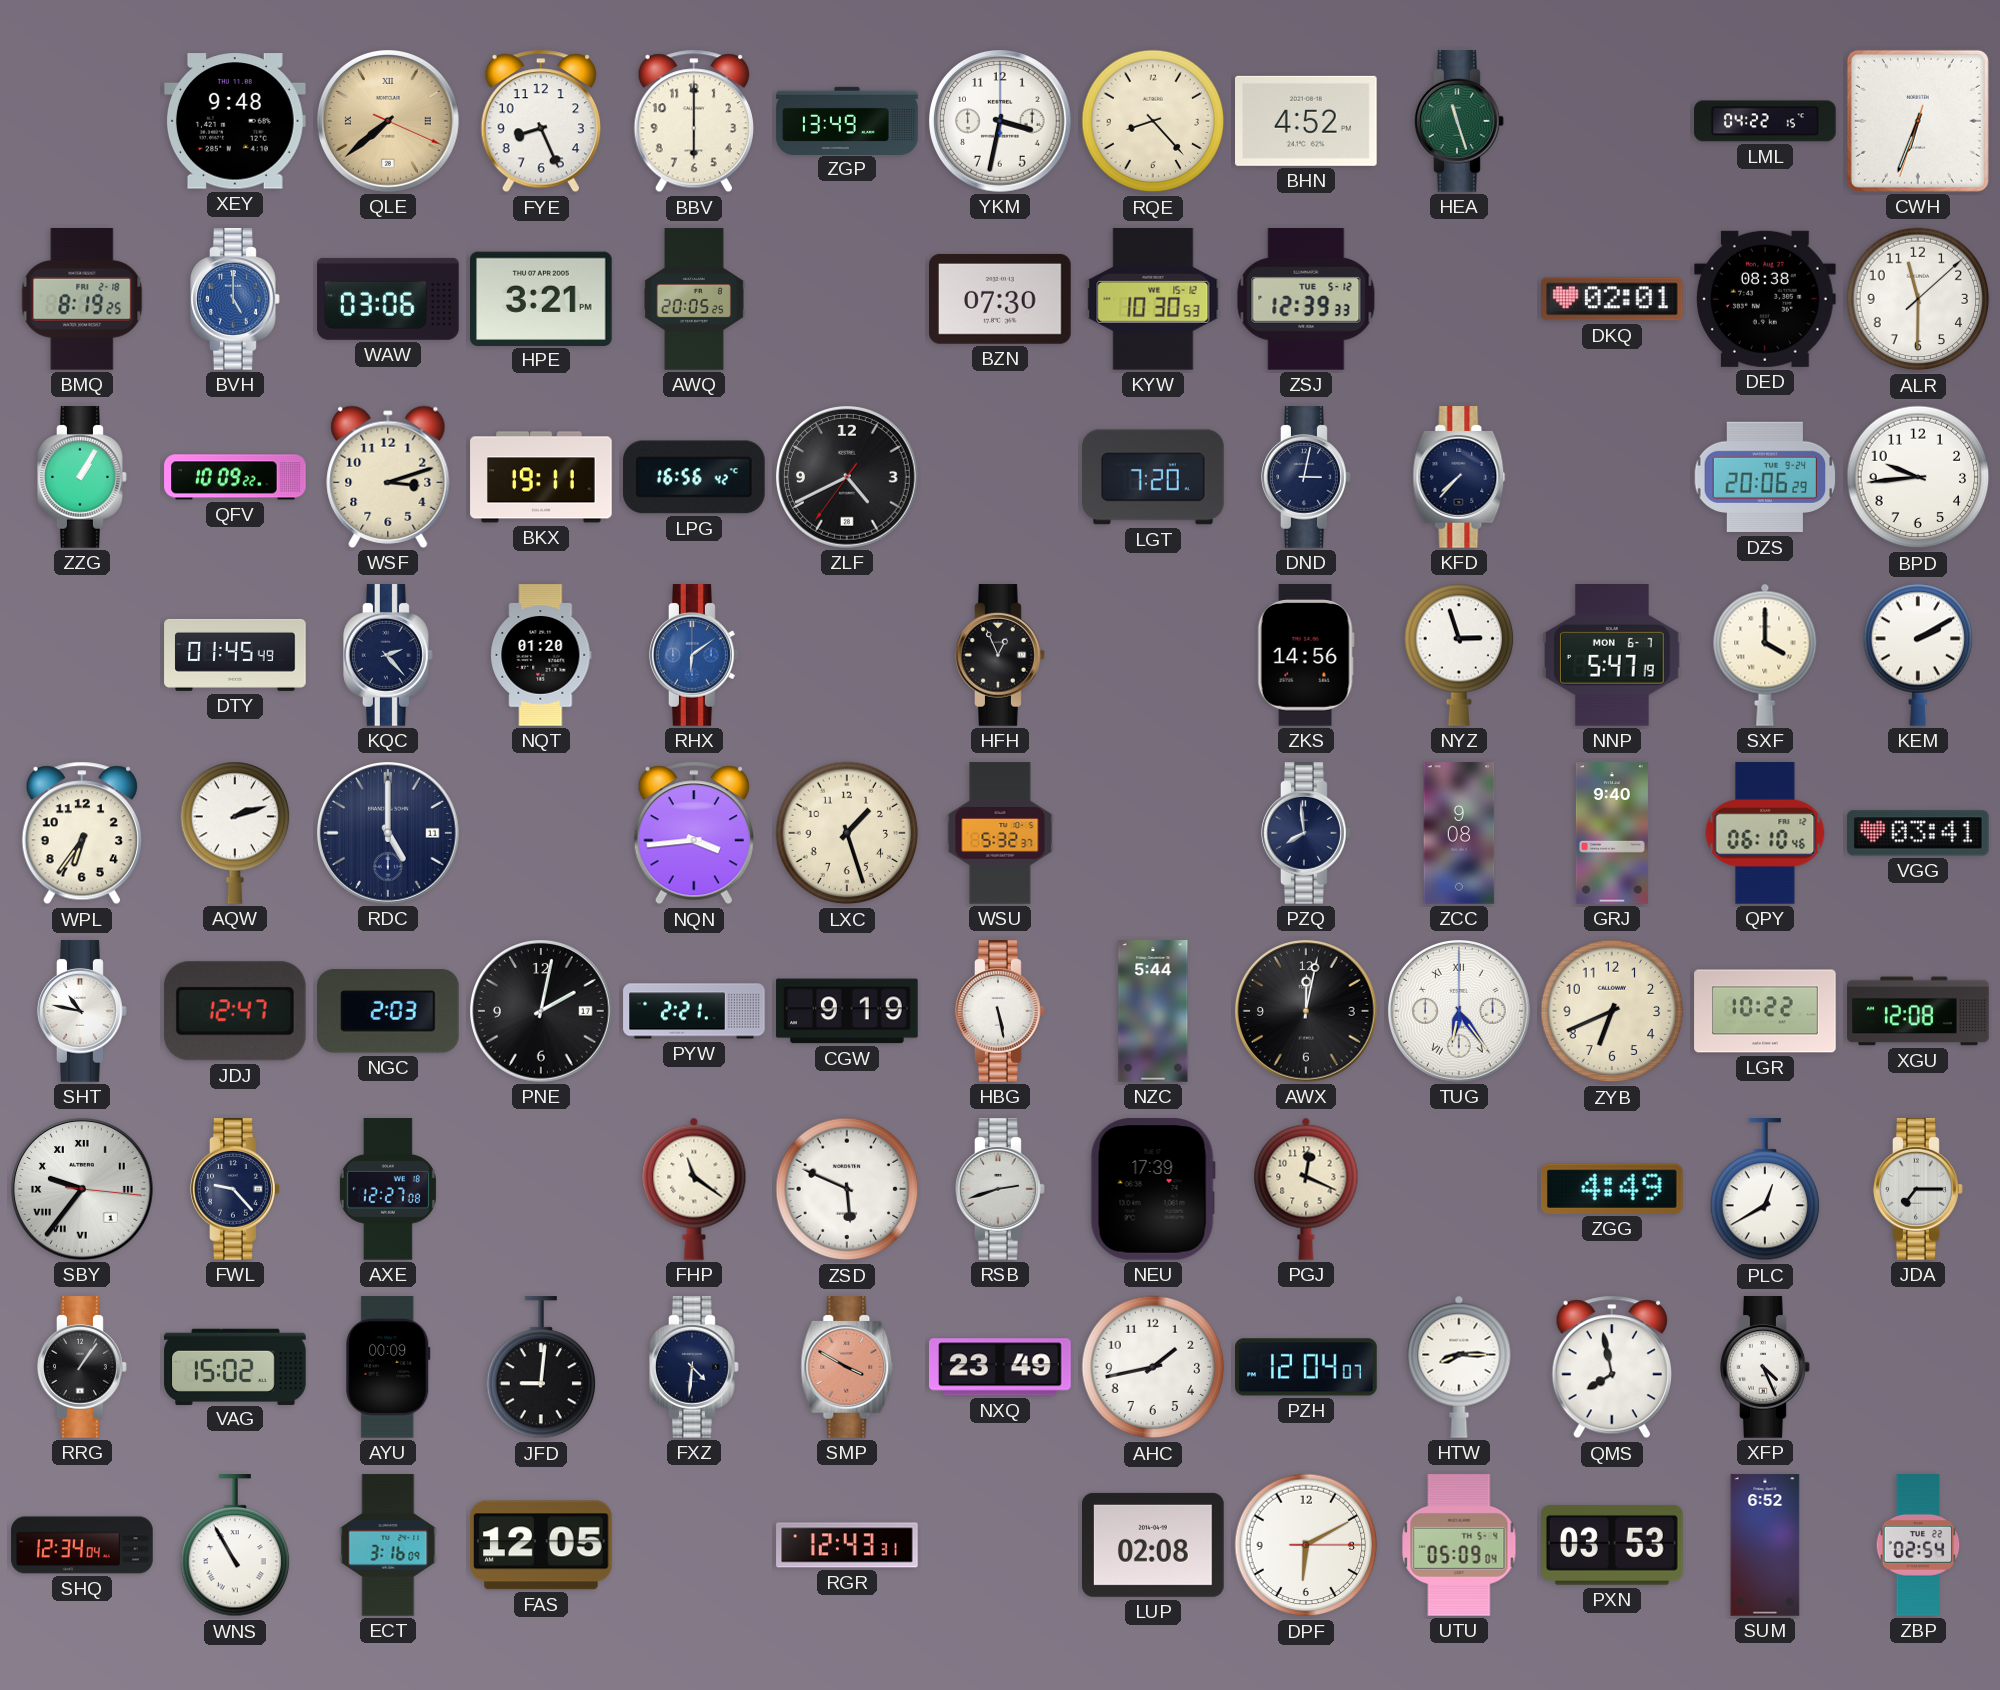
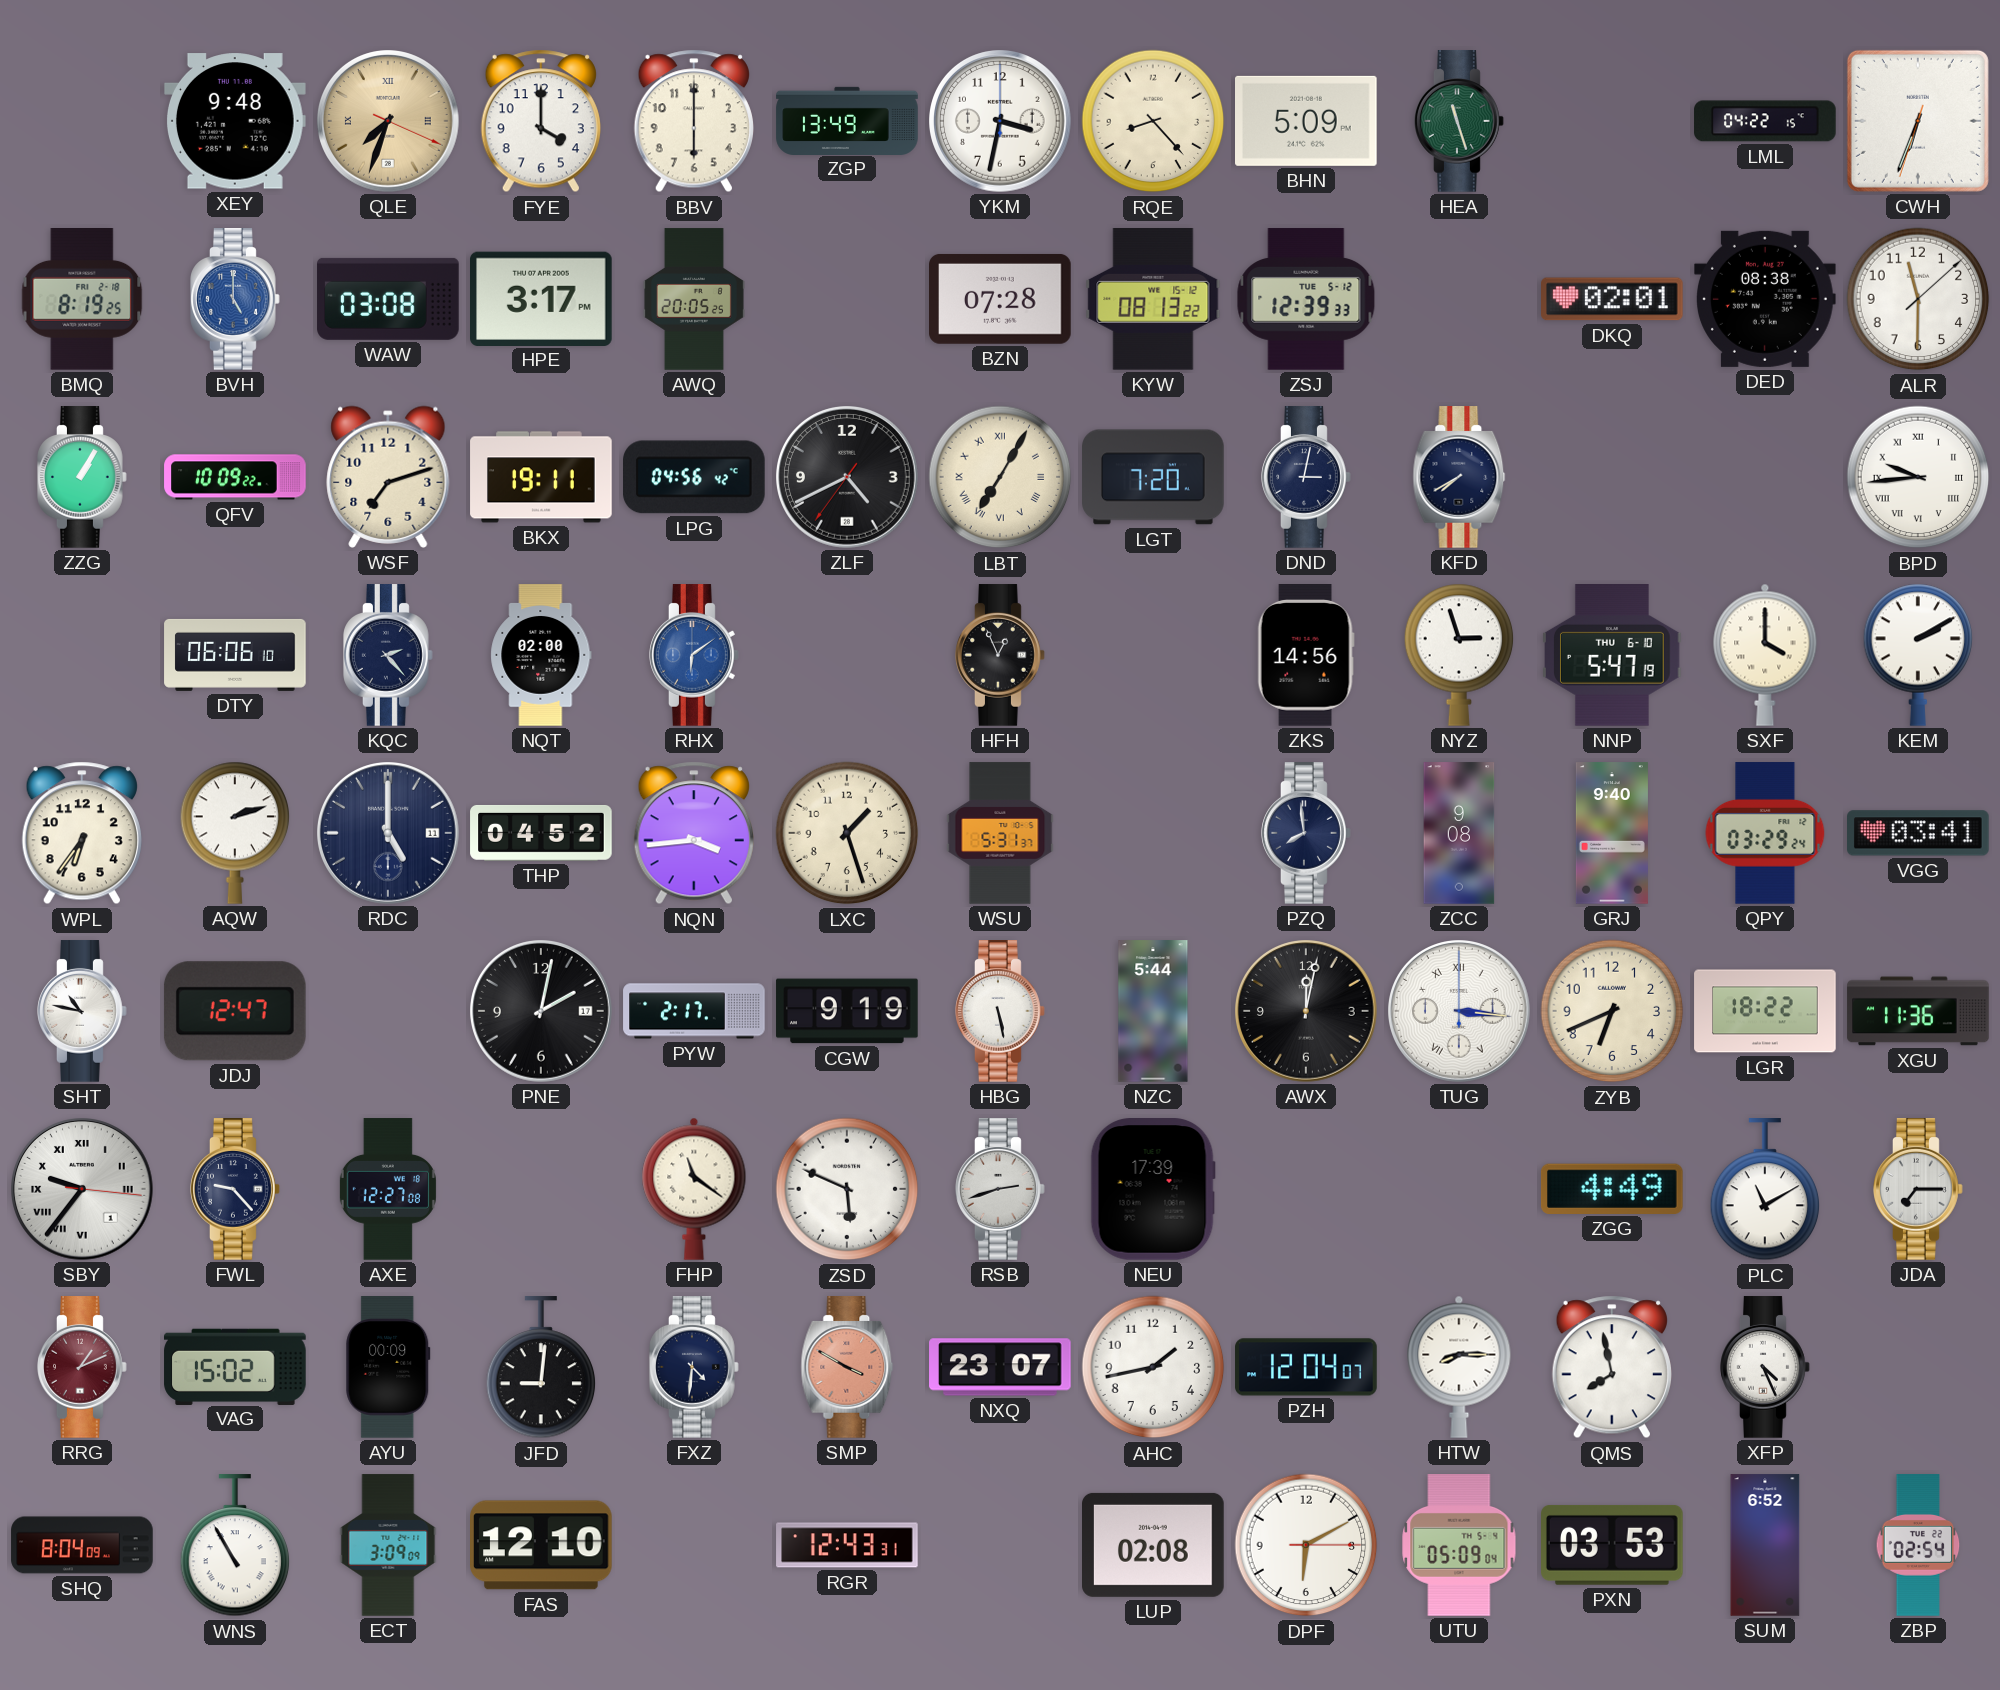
QLE: 7:38 -> 7:33
FYE: 8:26 -> 4:00
BHN: 4:52 -> 5:09
WAW: 03:06 -> 03:08
HPE: 3:21 -> 3:17
BZN: 07:30 -> 07:28
KYW: 10:30 -> 08:13
WSF: 3:12 -> 7:12
LPG: 16:56 -> 04:56
LBT: none -> 7:05
KFD: 7:37 -> 7:40
DZS: 20:06 -> none
BPD numerals: Arabic -> Roman
DTY: 01:45 -> 06:06
NQT: 01:20 -> 02:00
NNP date: MON 6-7 -> THU 6-10
THP: none -> 04:52
WSU: 5:32 -> 5:31
QPY: 06:10 -> 03:29
NGC: 2:03 -> none
PYW: 2:21 -> 2:17
TUG: 6:24 -> 3:16
LGR: 10:22 -> 18:22
XGU: 12:08 -> 11:36
PGJ: 12:19 -> none
PLC: 12:40 -> 11:10
RRG: 1:06 -> 1:11
RRG dial: black -> burgundy
NXQ: 23:49 -> 23:07
SHQ: 12:34 -> 8:04
ECT: 3:16 -> 3:09
FAS: 12:05 -> 12:10
